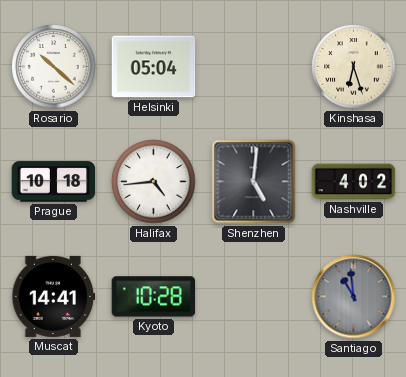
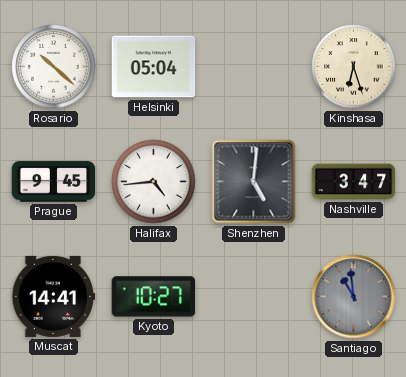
Prague: 10:18 -> 9:45
Nashville: 4:02 -> 3:47
Kyoto: 10:28 -> 10:27
